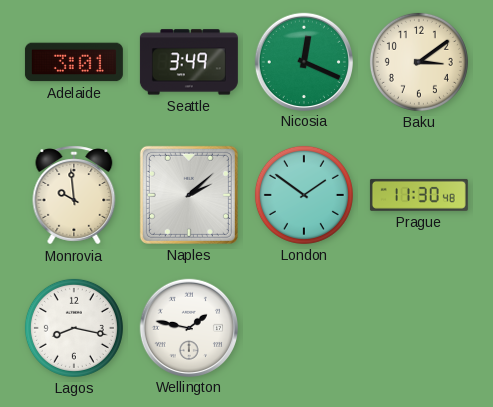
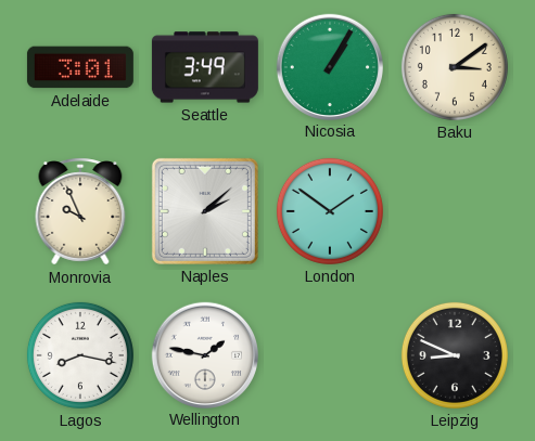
Nicosia: 12:19 -> 1:05
Monrovia: 9:59 -> 9:56
Prague: 11:30 -> none
Leipzig: none -> 8:49
